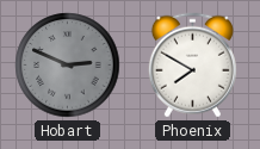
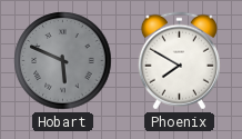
Hobart: 2:49 -> 5:49
